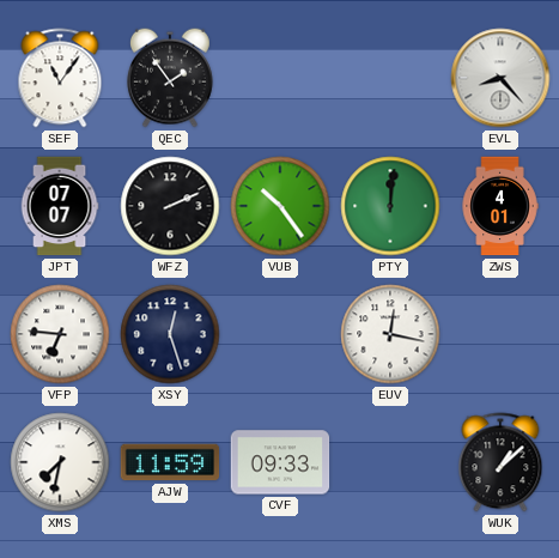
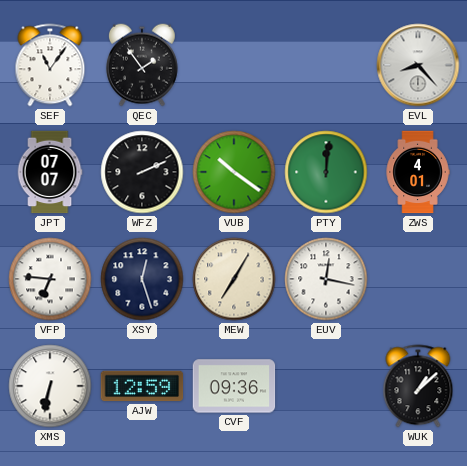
VUB: 10:24 -> 10:21
MEW: none -> 7:05
XMS: 7:32 -> 6:32
AJW: 11:59 -> 12:59
CVF: 09:33 -> 09:36
